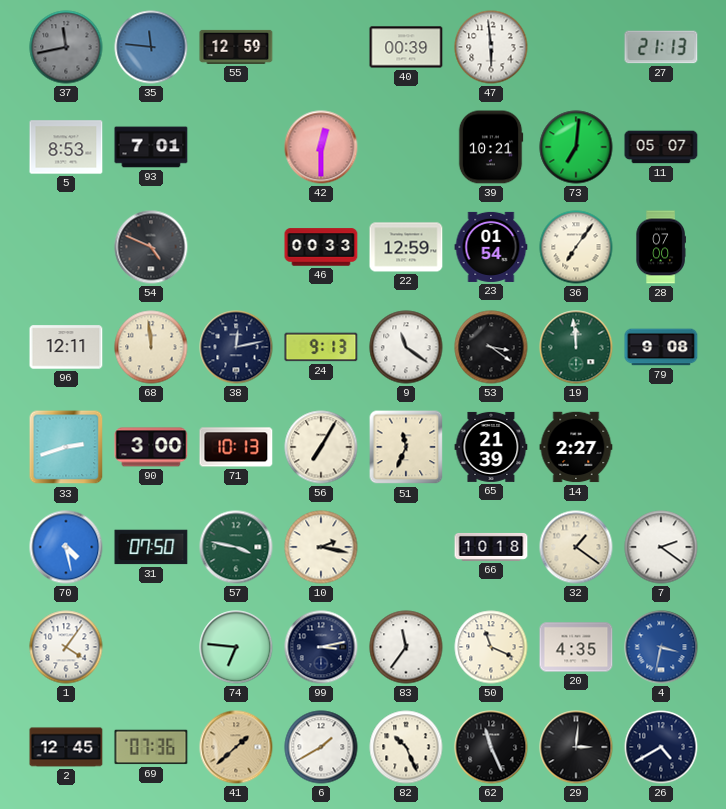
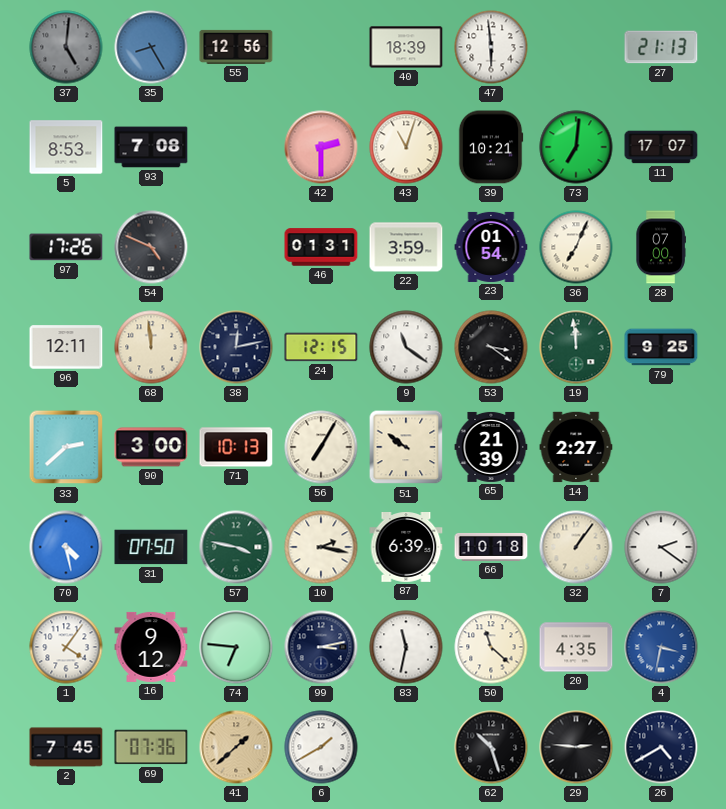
37: 11:43 -> 5:01
35: 11:46 -> 8:25
55: 12:59 -> 12:56
40: 00:39 -> 18:39
93: 7:01 -> 7:08
42: 12:30 -> 2:30
43: none -> 11:03
11: 05:07 -> 17:07
97: none -> 17:26
46: 00:33 -> 01:31
22: 12:59 -> 3:59
36: 7:06 -> 7:04
24: 9:13 -> 12:15
79: 9:08 -> 9:25
33: 2:42 -> 2:38
51: 11:34 -> 9:51
87: none -> 6:39
32: 1:21 -> 1:06
16: none -> 9:12
83: 11:36 -> 11:32
50: 11:19 -> 11:22
2: 12:45 -> 7:45
82: 10:26 -> none
62: 11:26 -> 10:27
29: 3:01 -> 2:46
